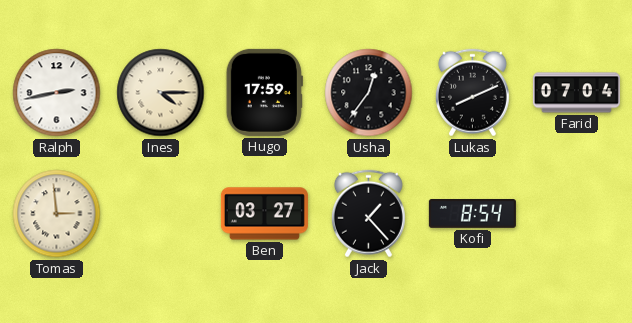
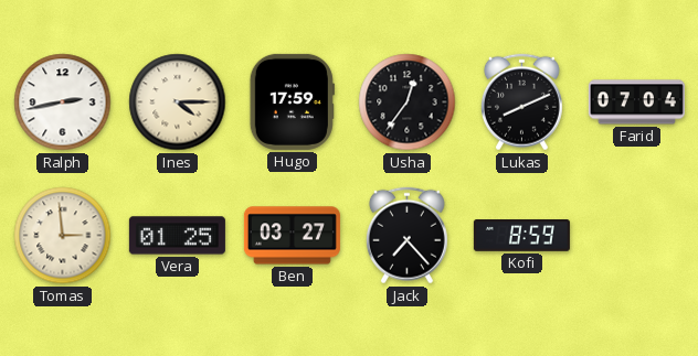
Vera: none -> 01:25
Jack: 1:23 -> 7:23
Kofi: 8:54 -> 8:59
